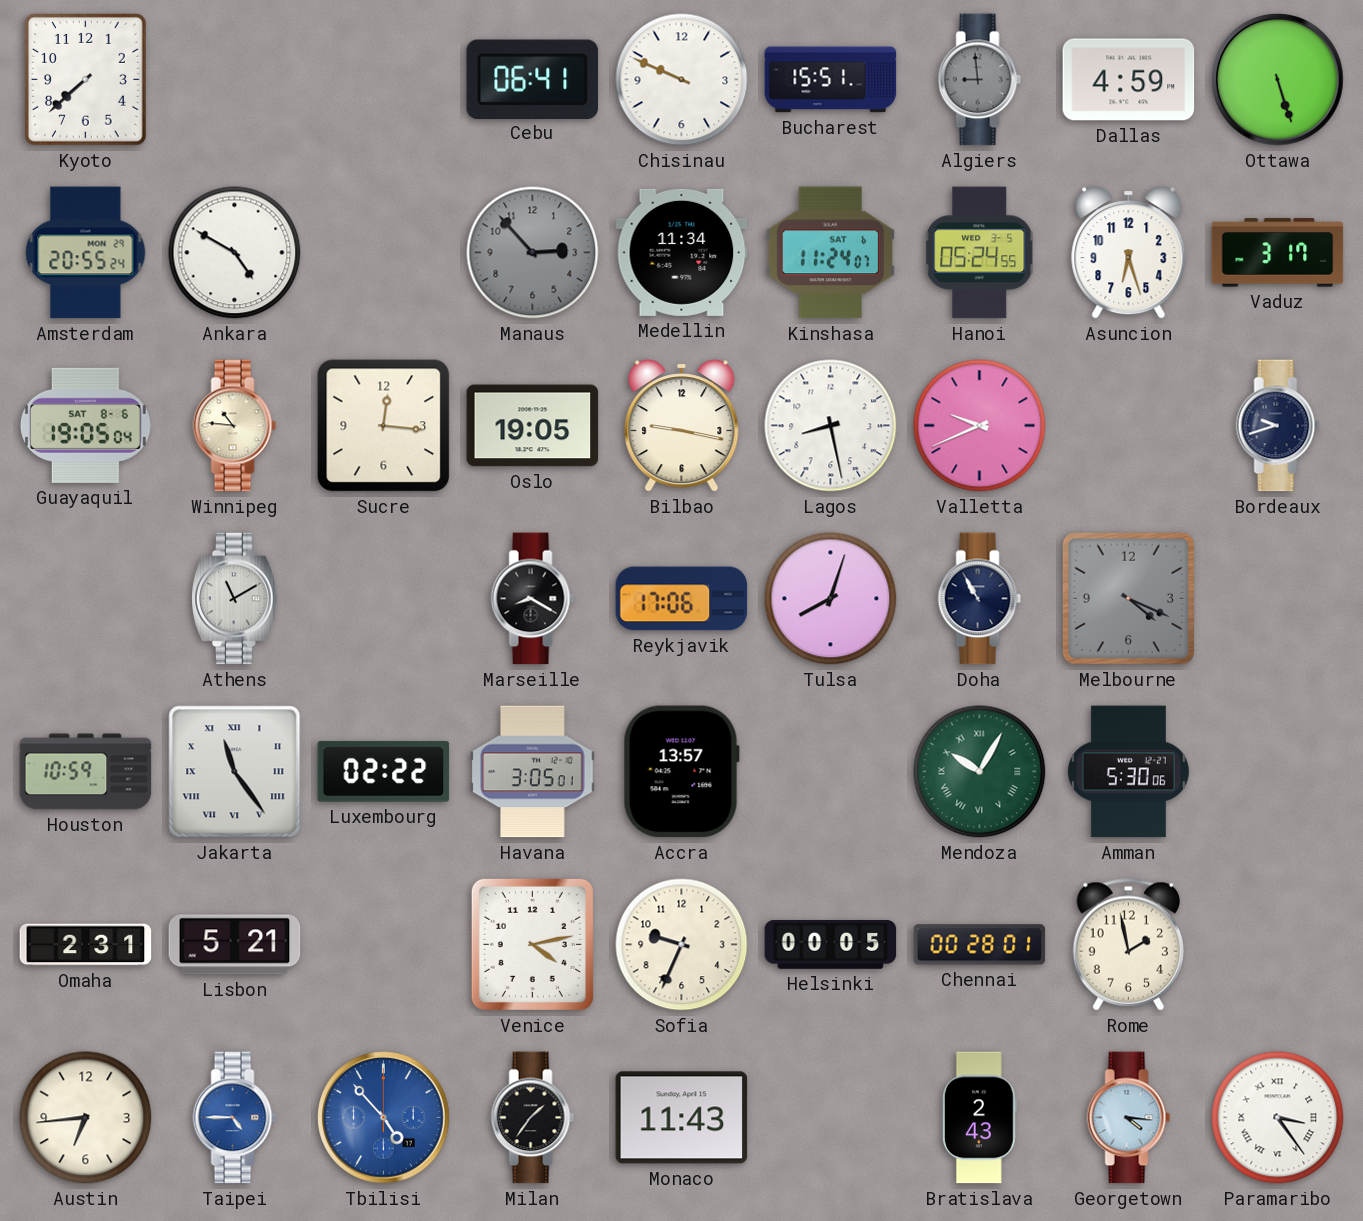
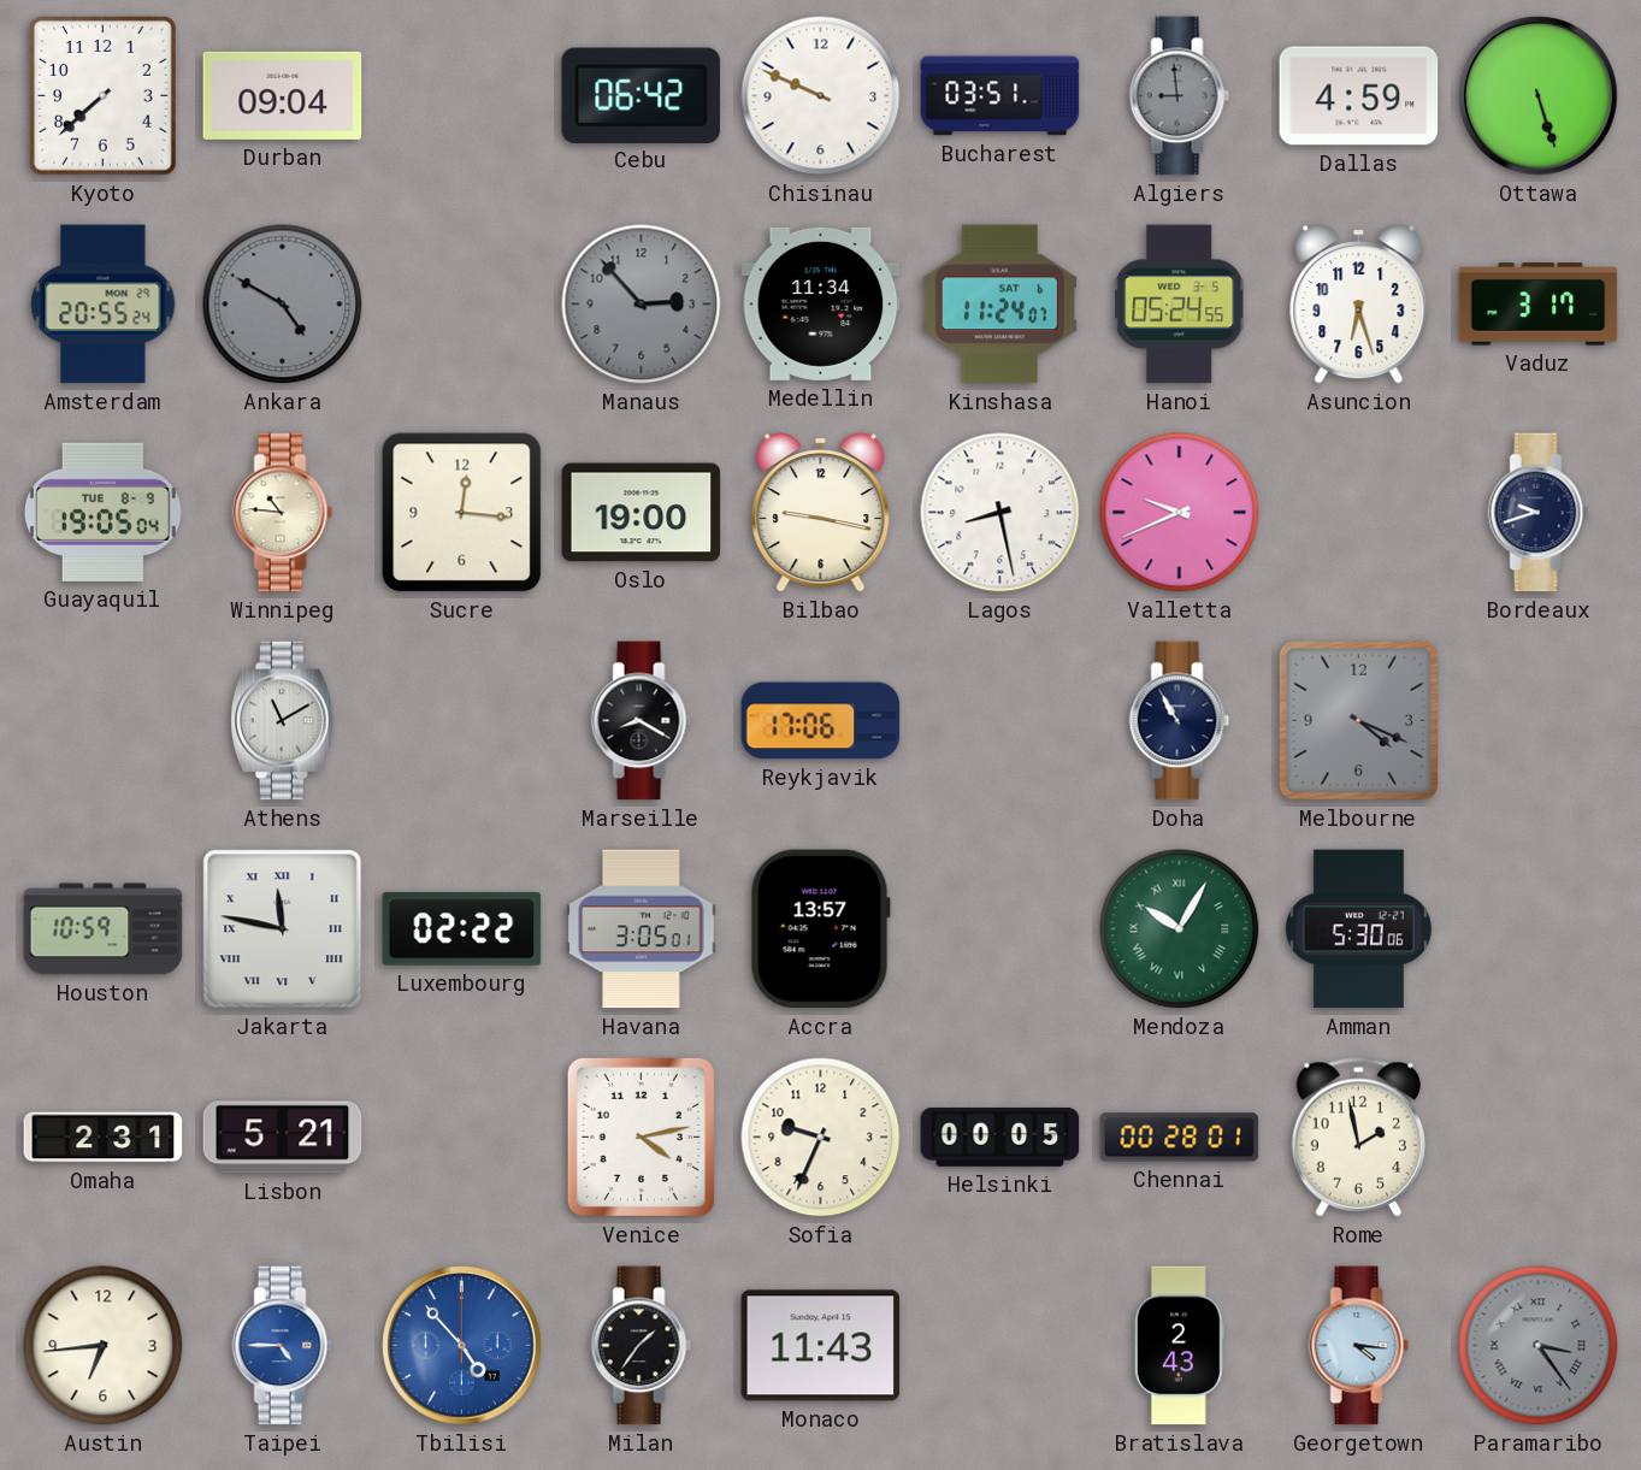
Durban: none -> 09:04
Cebu: 06:41 -> 06:42
Bucharest: 15:51 -> 03:51
Ankara dial: white -> grey
Guayaquil date: SAT 8-6 -> TUE 8-9
Oslo: 19:05 -> 19:00
Tulsa: 8:03 -> none
Jakarta: 11:24 -> 11:47
Paramaribo dial: white -> grey
